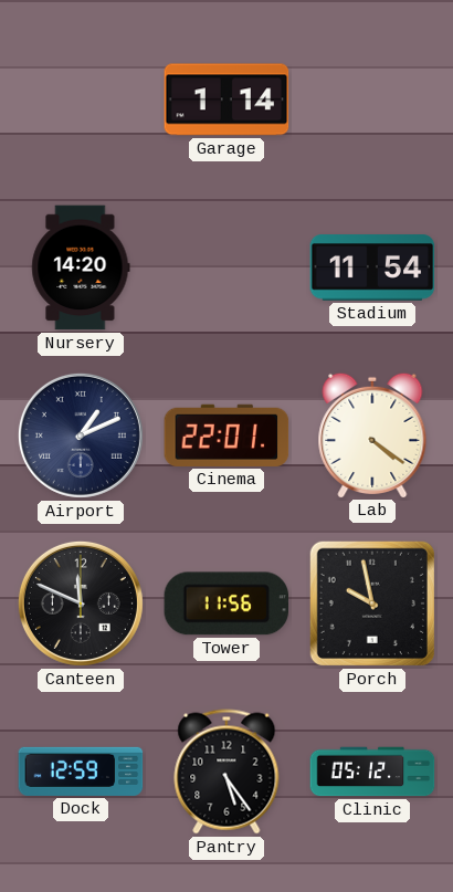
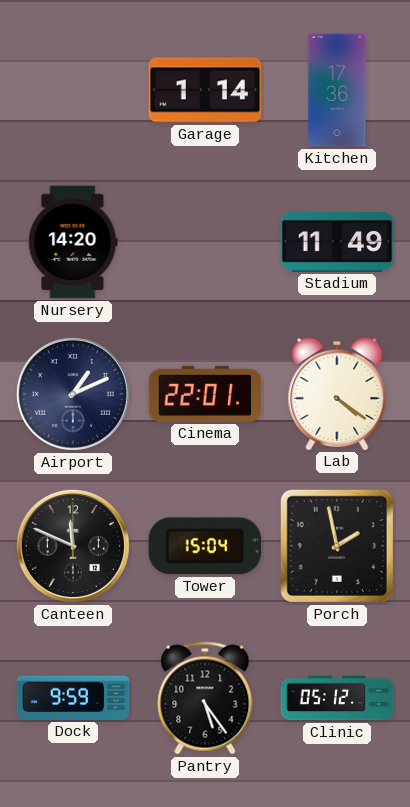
Kitchen: none -> 17:36
Stadium: 11:54 -> 11:49
Tower: 11:56 -> 15:04
Porch: 9:58 -> 1:58
Dock: 12:59 -> 9:59
